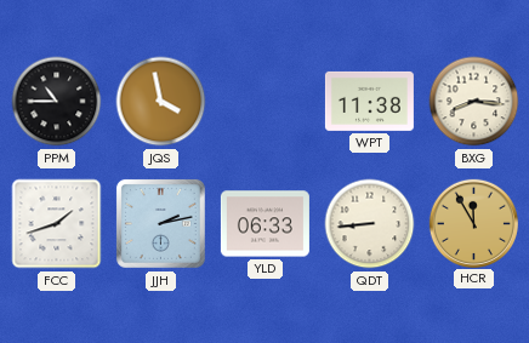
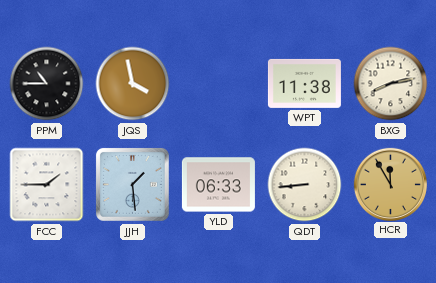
BXG: 8:16 -> 8:13
FCC: 1:42 -> 1:45
JJH: 2:13 -> 1:29
